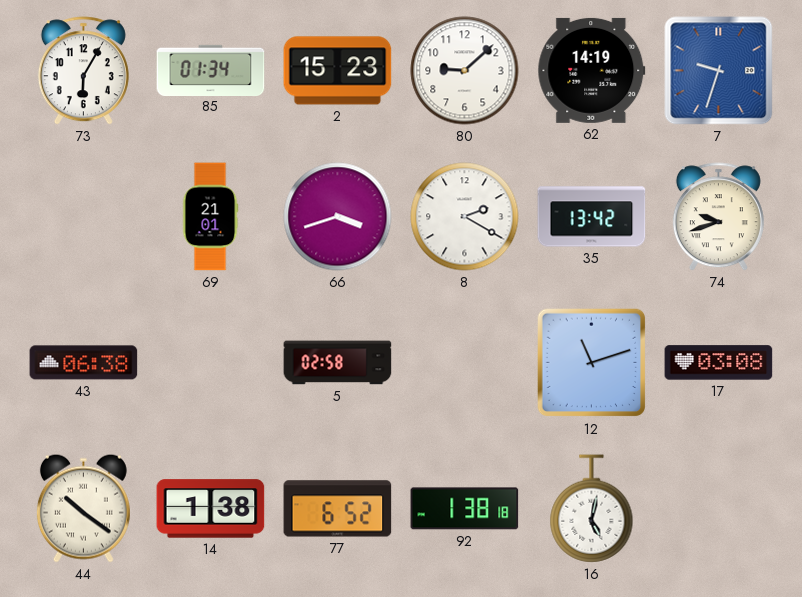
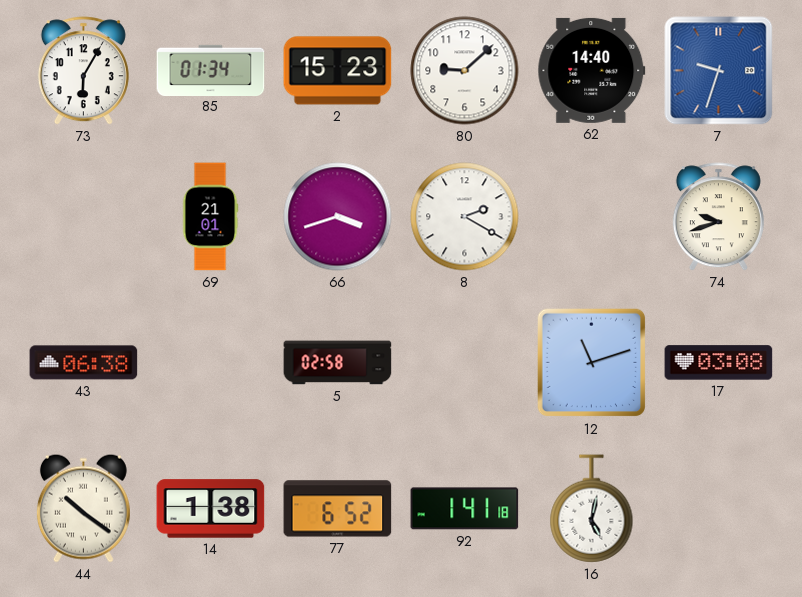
62: 14:19 -> 14:40
35: 13:42 -> none
92: 1:38 -> 1:41
